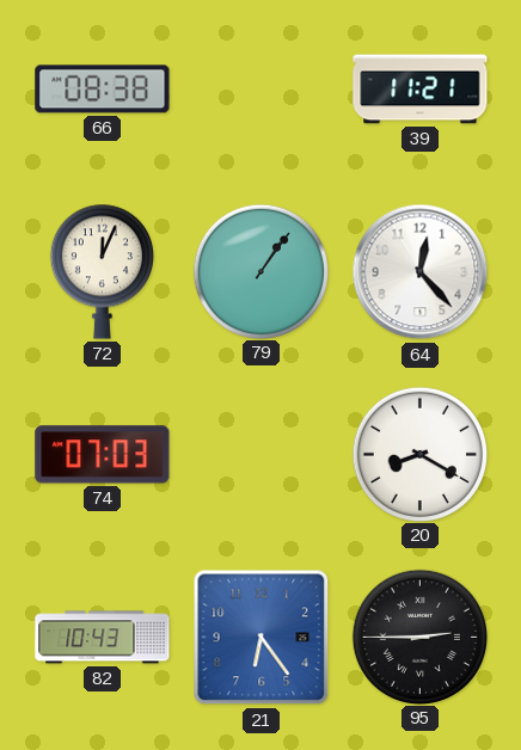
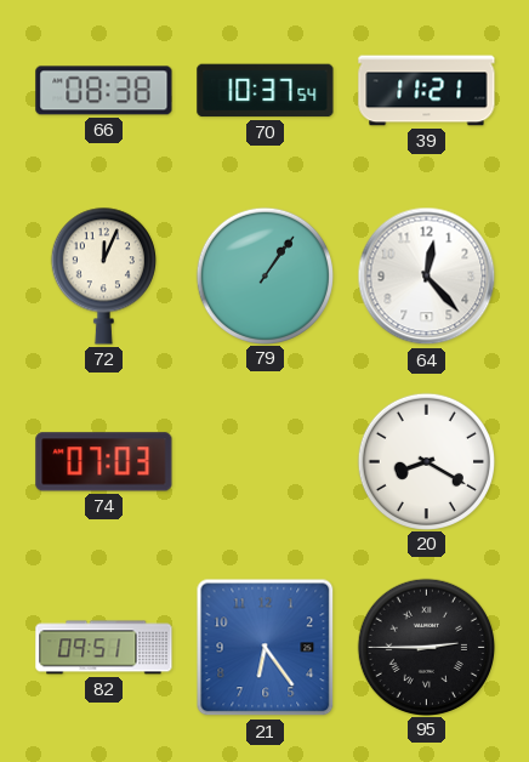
70: none -> 10:37
82: 10:43 -> 09:51
